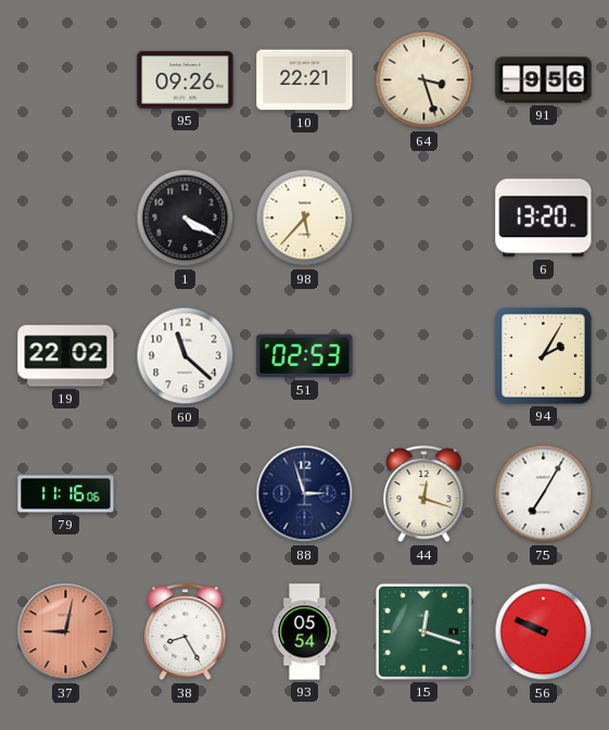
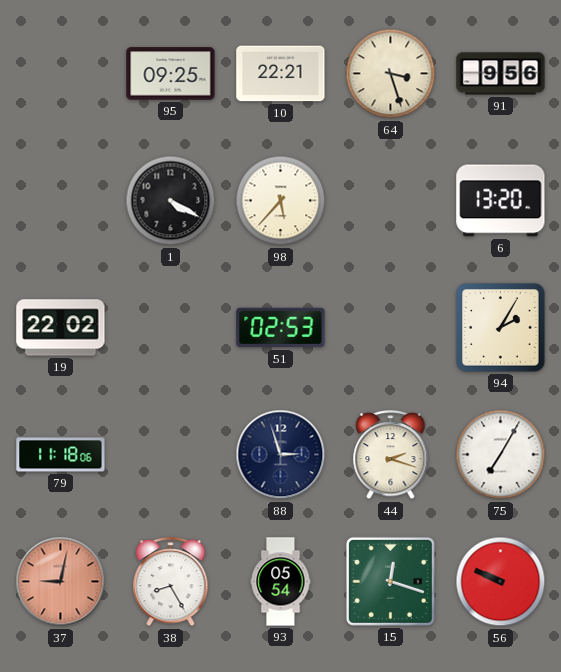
95: 09:26 -> 09:25
60: 11:22 -> none
79: 11:16 -> 11:18
44: 12:18 -> 2:18
